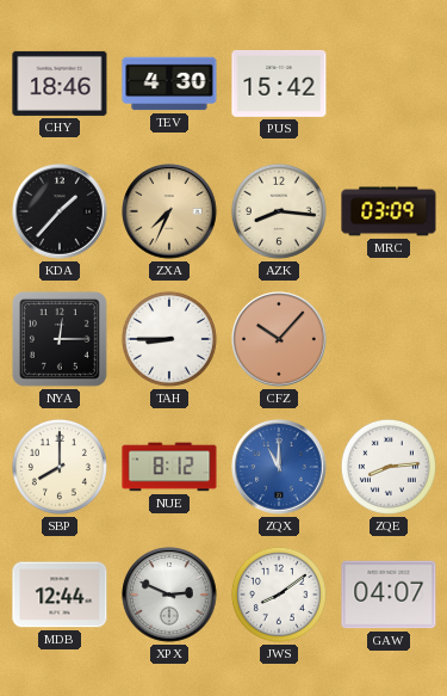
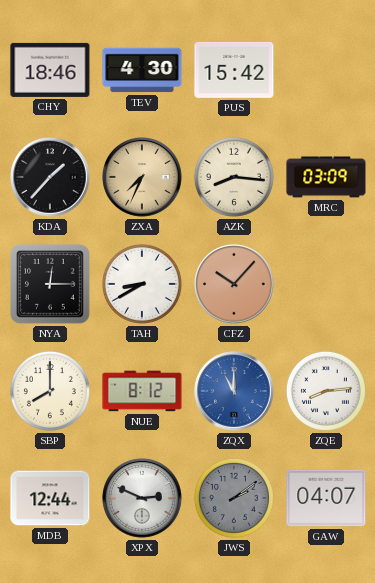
TAH: 8:45 -> 8:40
JWS: 8:09 -> 2:09
JWS dial: white -> grey
